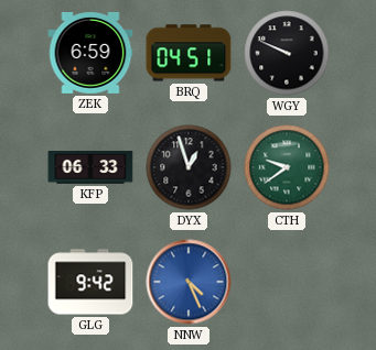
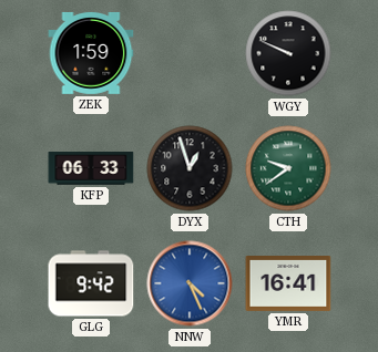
ZEK: 6:59 -> 1:59
BRQ: 04:51 -> none
YMR: none -> 16:41
